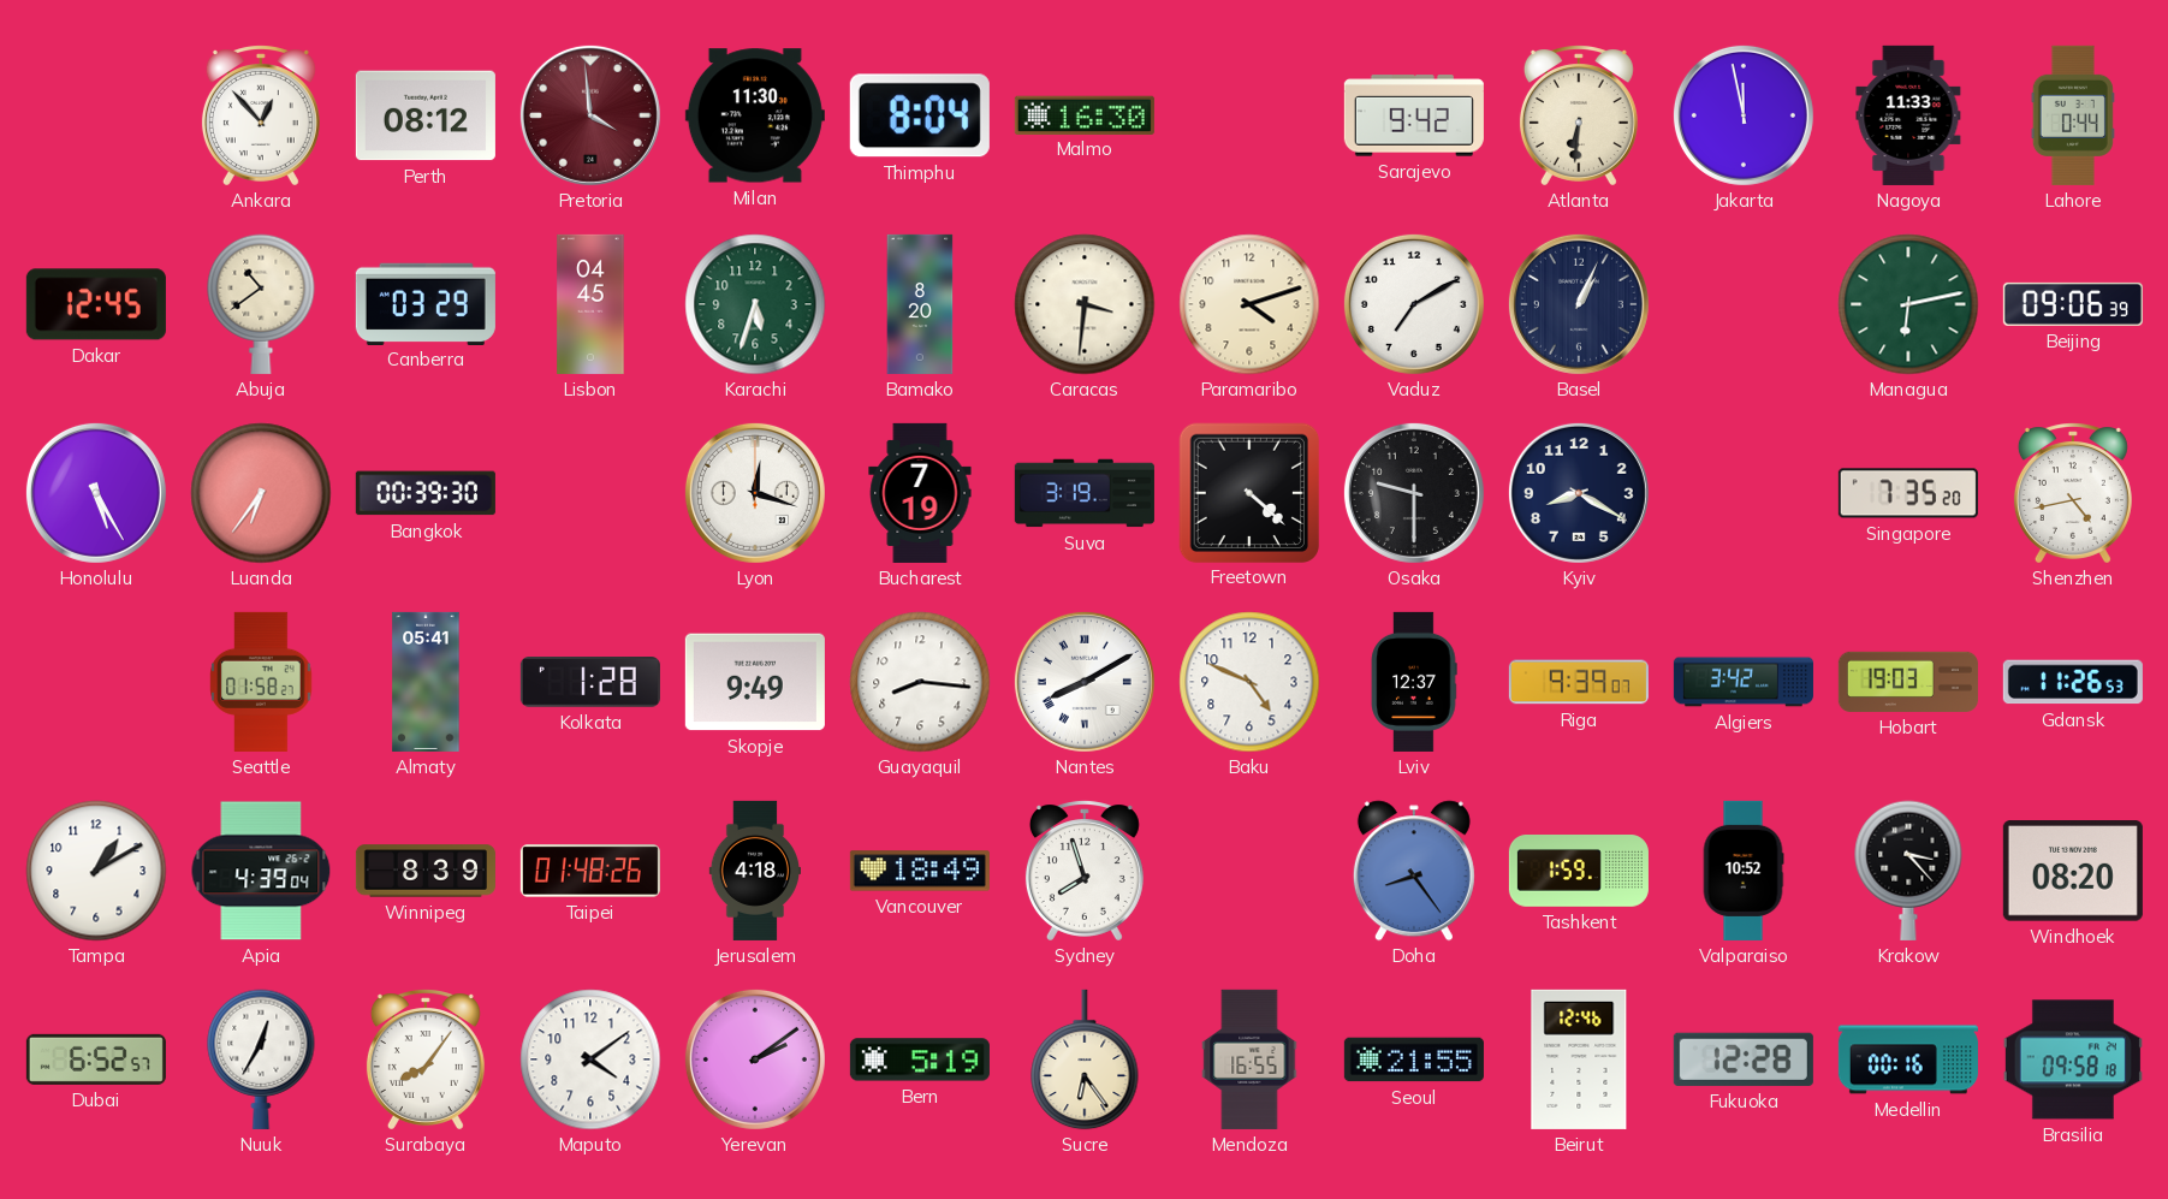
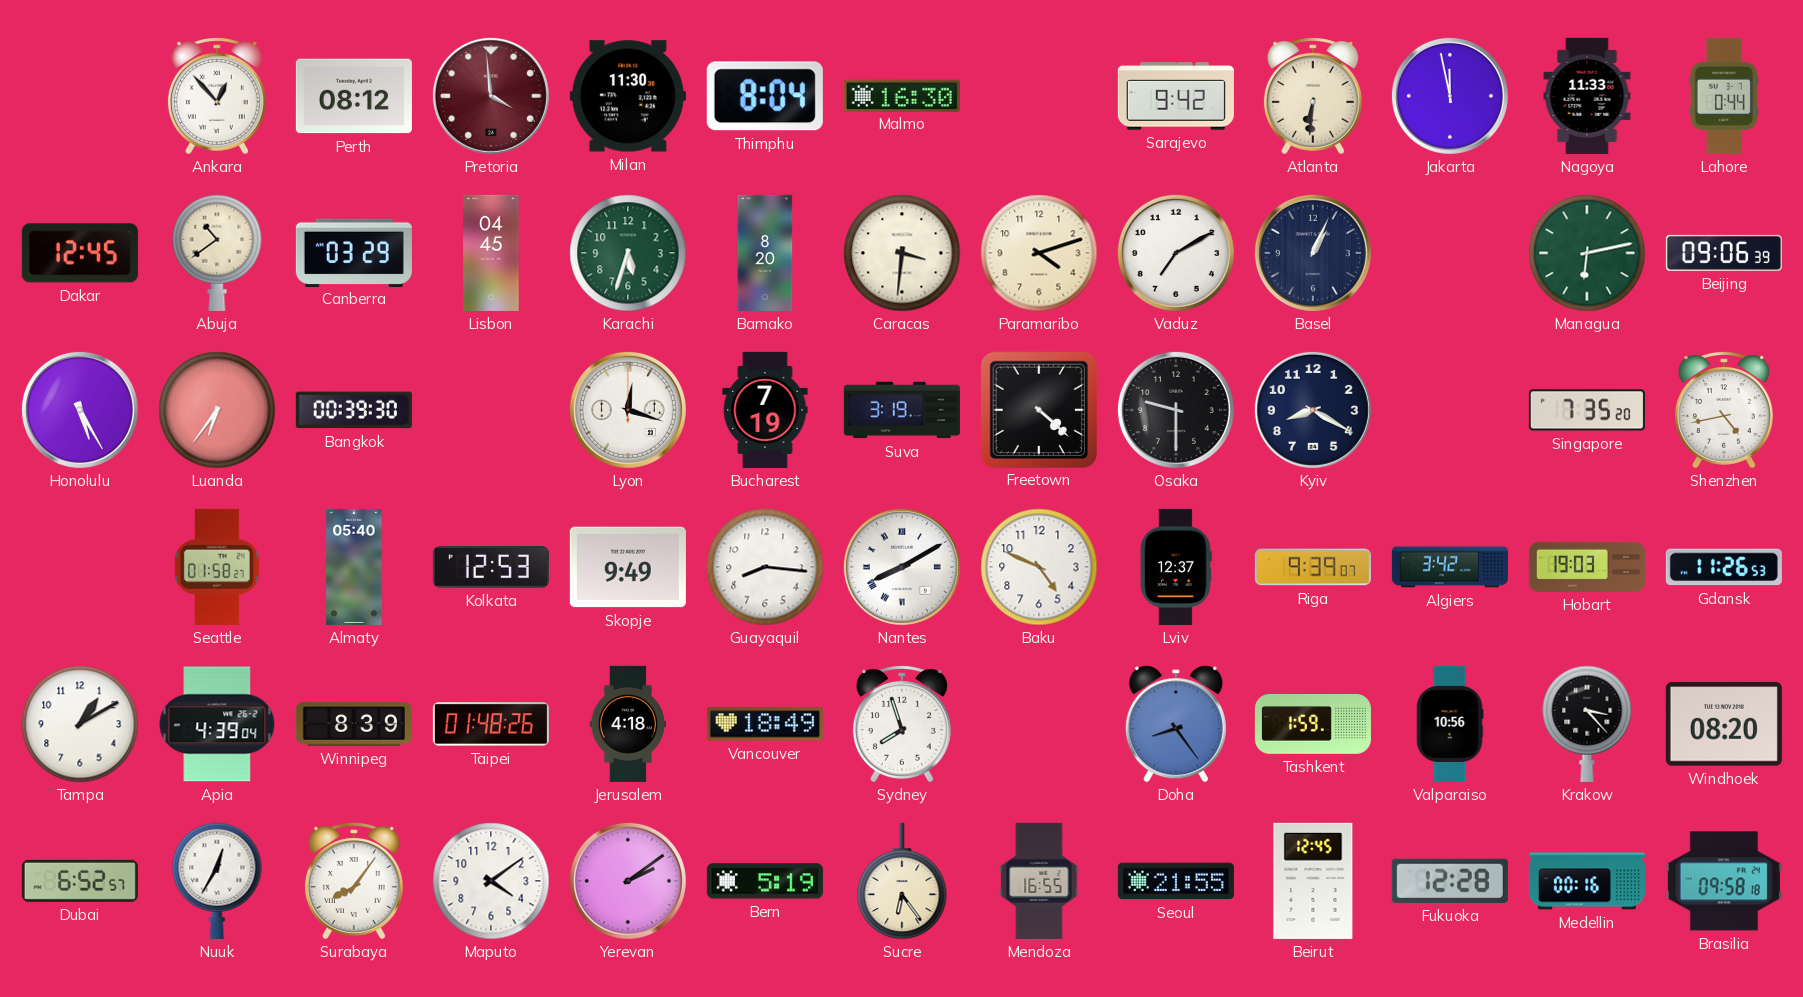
Almaty: 05:41 -> 05:40
Kolkata: 1:28 -> 12:53
Valparaiso: 10:52 -> 10:56
Beirut: 12:46 -> 12:45
